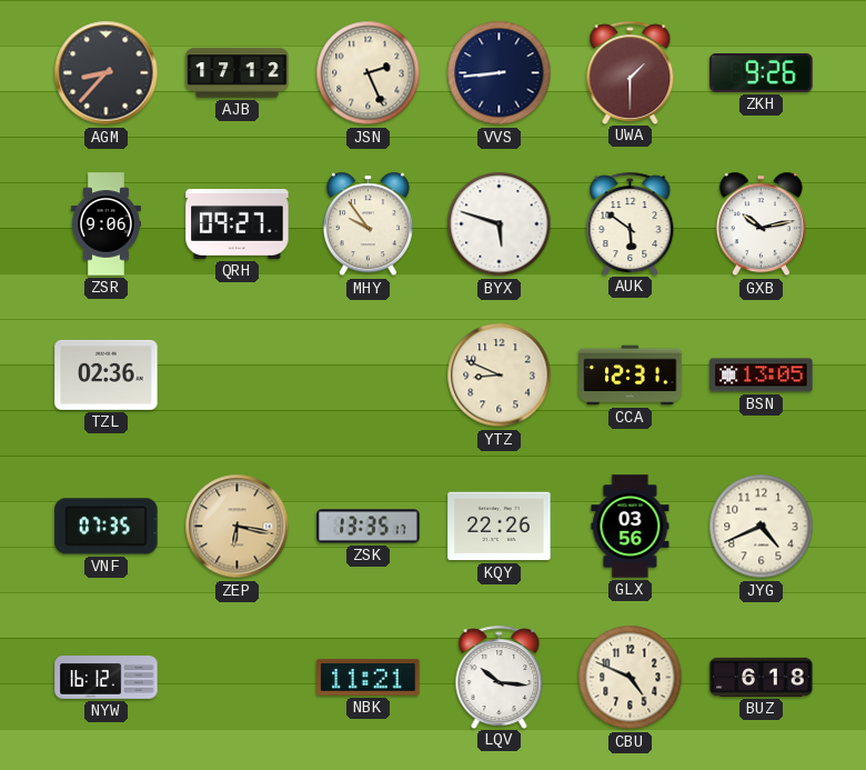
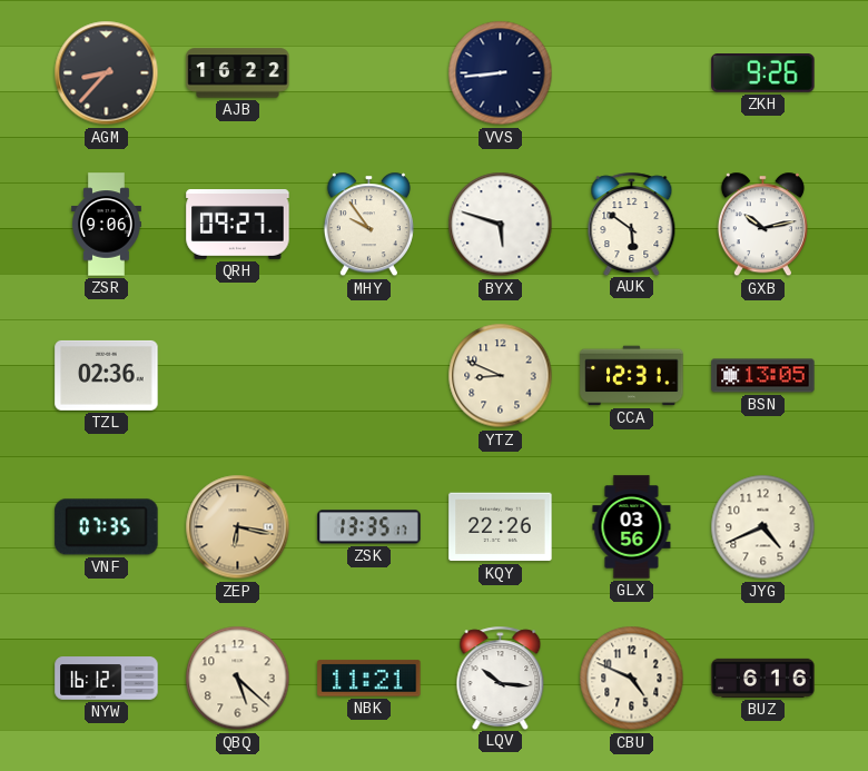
AJB: 17:12 -> 16:22
JSN: 2:26 -> none
UWA: 1:30 -> none
QBQ: none -> 5:22
BUZ: 6:18 -> 6:16
